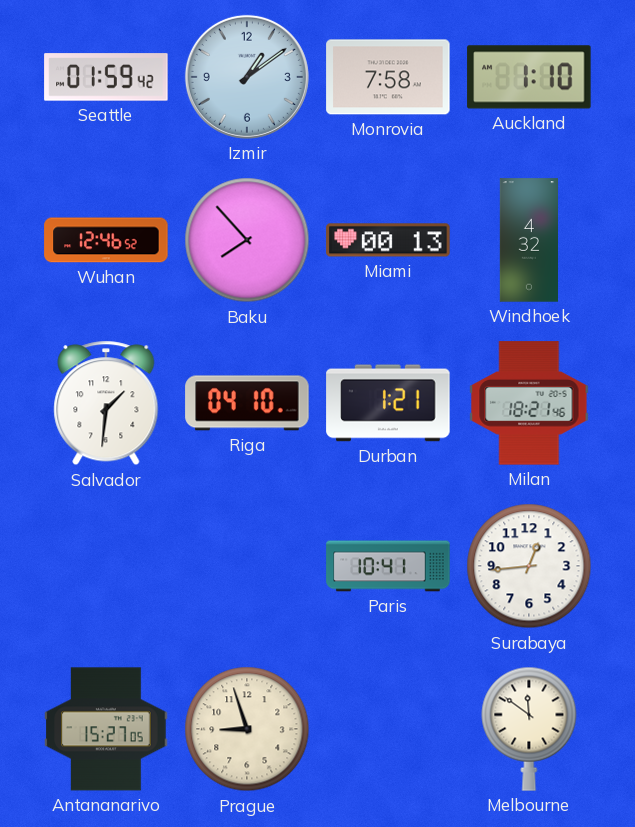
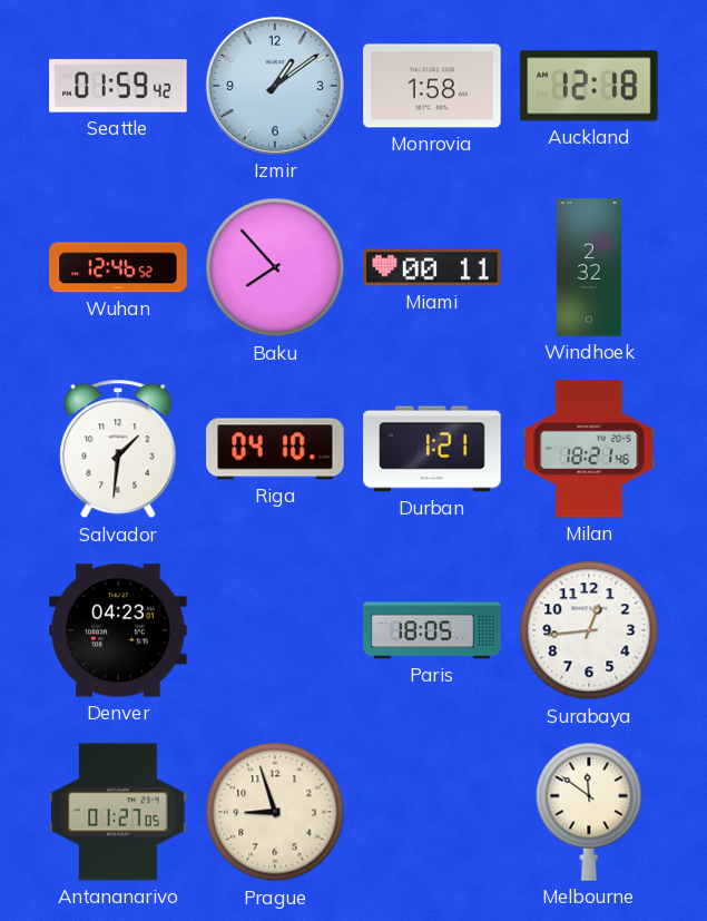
Monrovia: 7:58 -> 1:58
Auckland: 1:10 -> 12:18
Miami: 00:13 -> 00:11
Windhoek: 4:32 -> 2:32
Denver: none -> 04:23
Paris: 10:41 -> 18:05
Antananarivo: 15:27 -> 01:27
